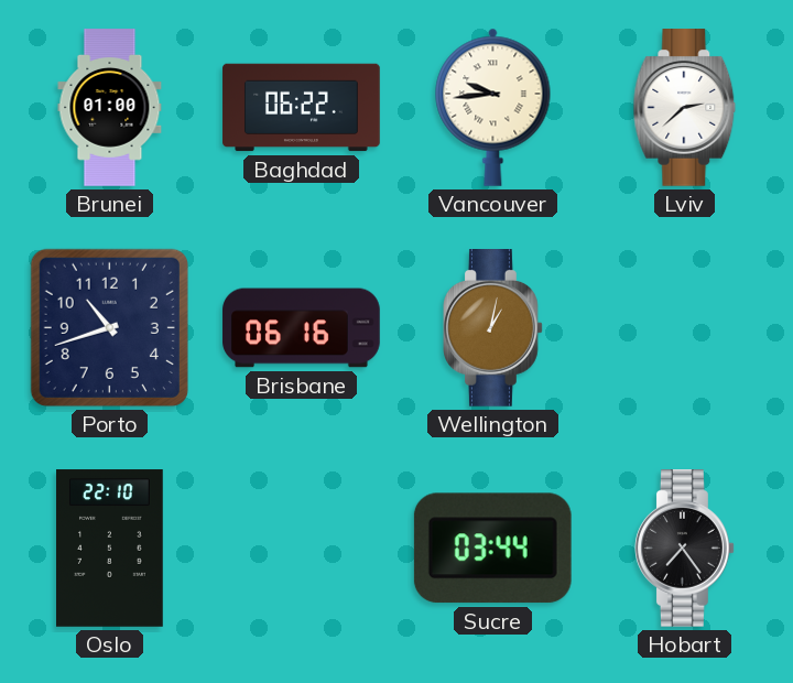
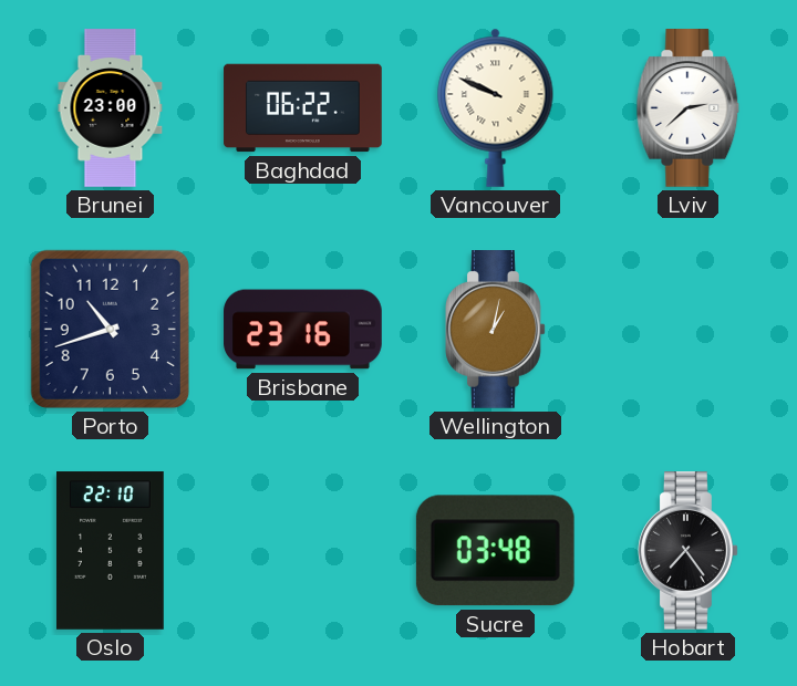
Brunei: 01:00 -> 23:00
Vancouver: 9:44 -> 9:49
Brisbane: 06:16 -> 23:16
Sucre: 03:44 -> 03:48
